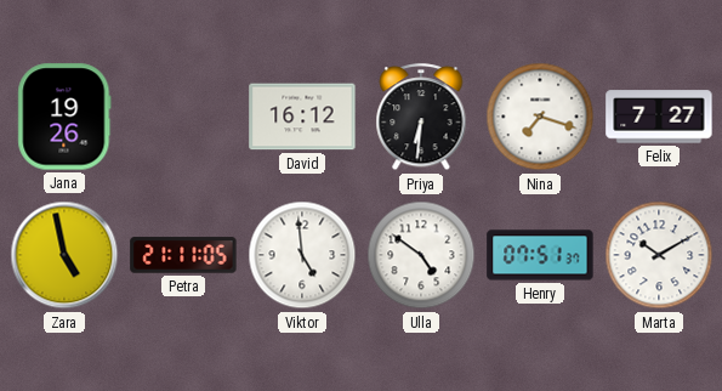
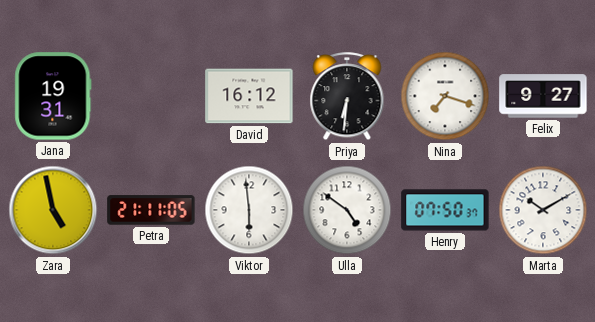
Jana: 19:26 -> 19:31
Felix: 7:27 -> 9:27
Viktor: 4:59 -> 5:59
Henry: 07:51 -> 07:50
